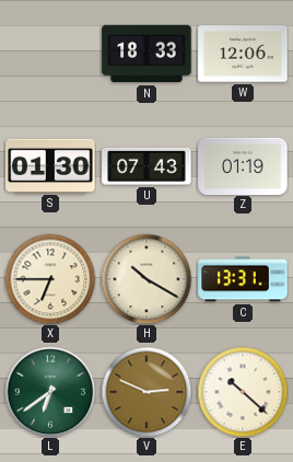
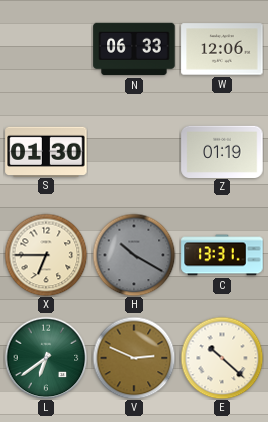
N: 18:33 -> 06:33
U: 07:43 -> none
H dial: cream -> grey
